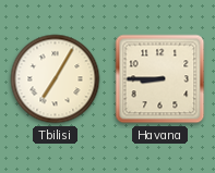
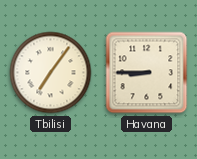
Tbilisi: 7:05 -> 7:06
